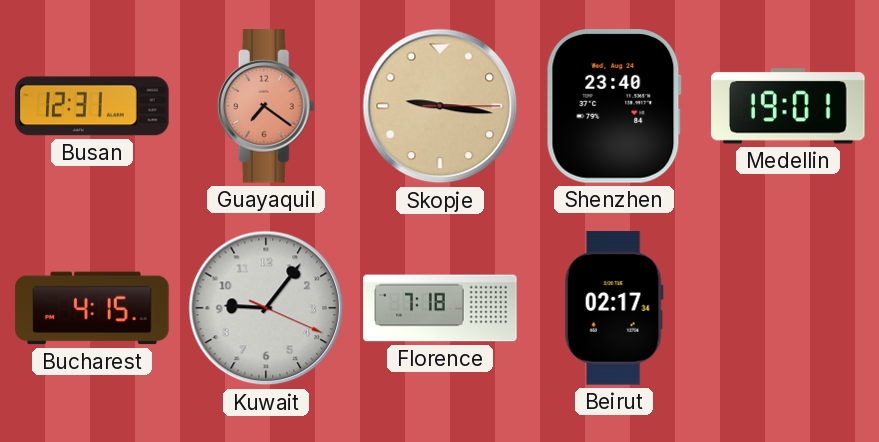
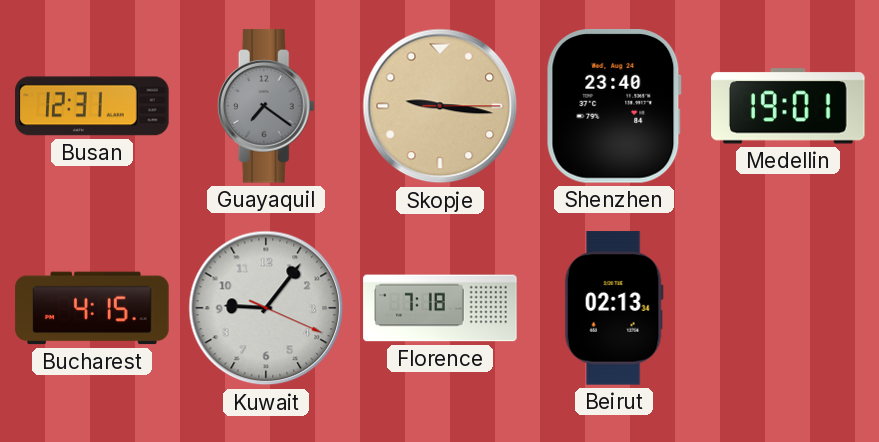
Guayaquil dial: salmon -> grey
Beirut: 02:17 -> 02:13
